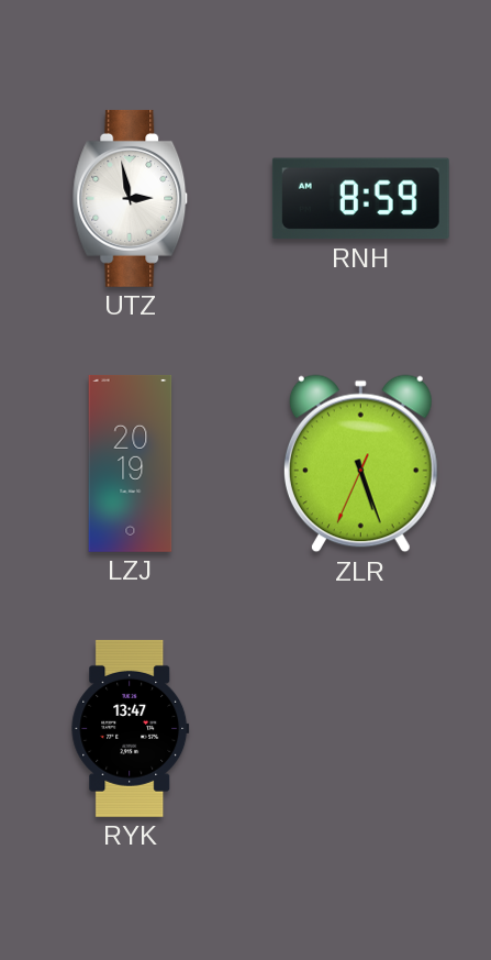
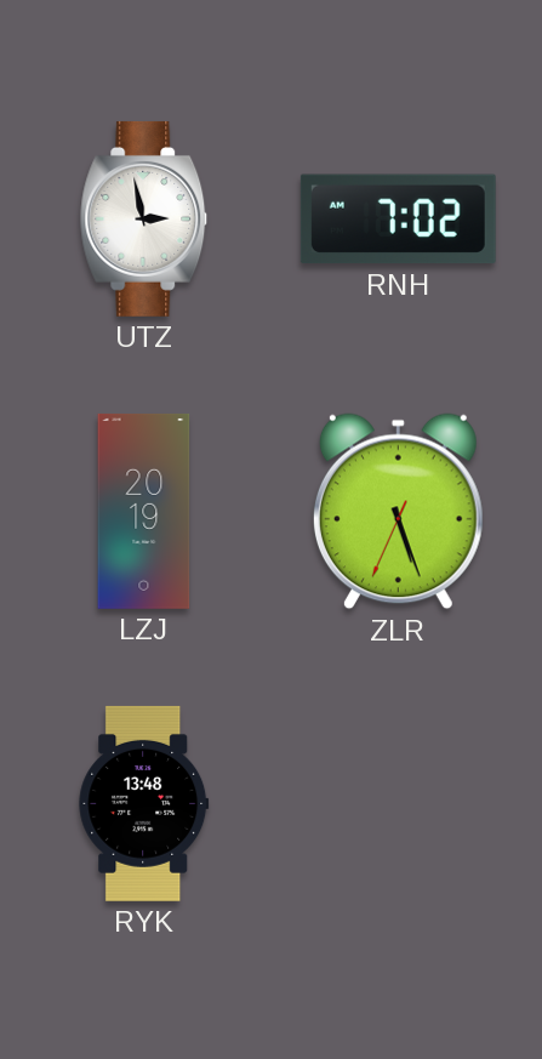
RNH: 8:59 -> 7:02
RYK: 13:47 -> 13:48
